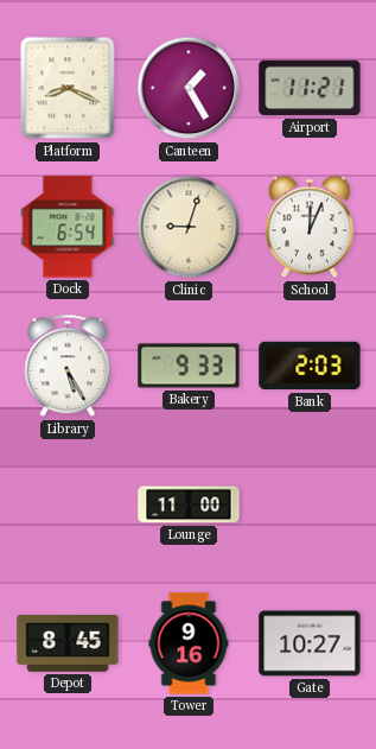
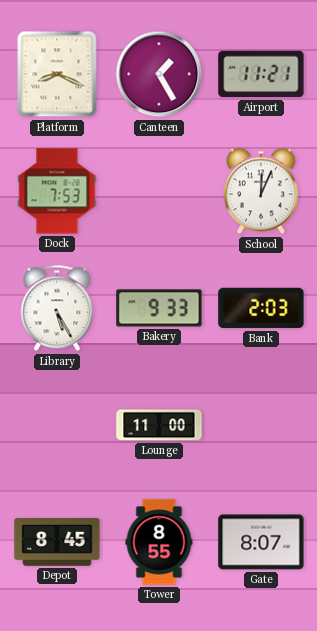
Dock: 6:54 -> 7:53
Clinic: 9:03 -> none
Tower: 9:16 -> 8:55
Gate: 10:27 -> 8:07
